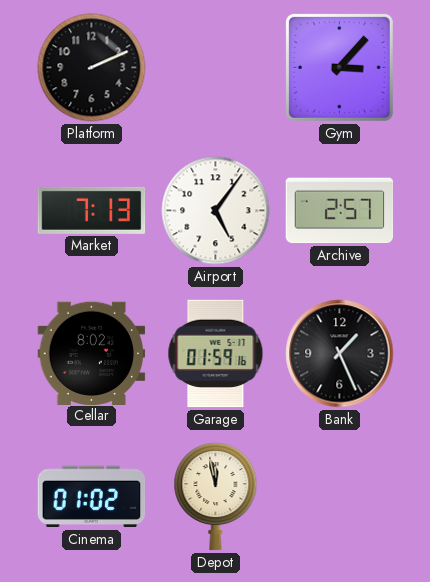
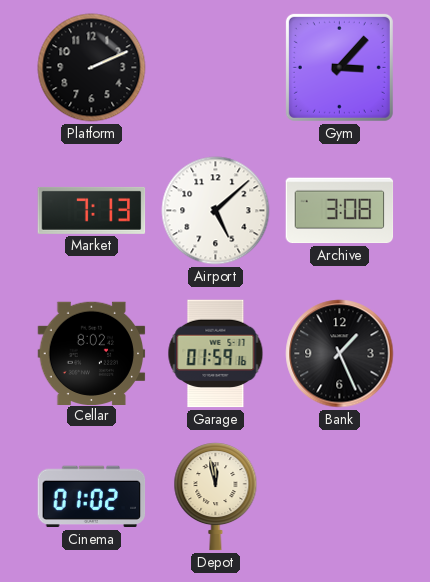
Airport: 5:06 -> 5:08
Archive: 2:57 -> 3:08
